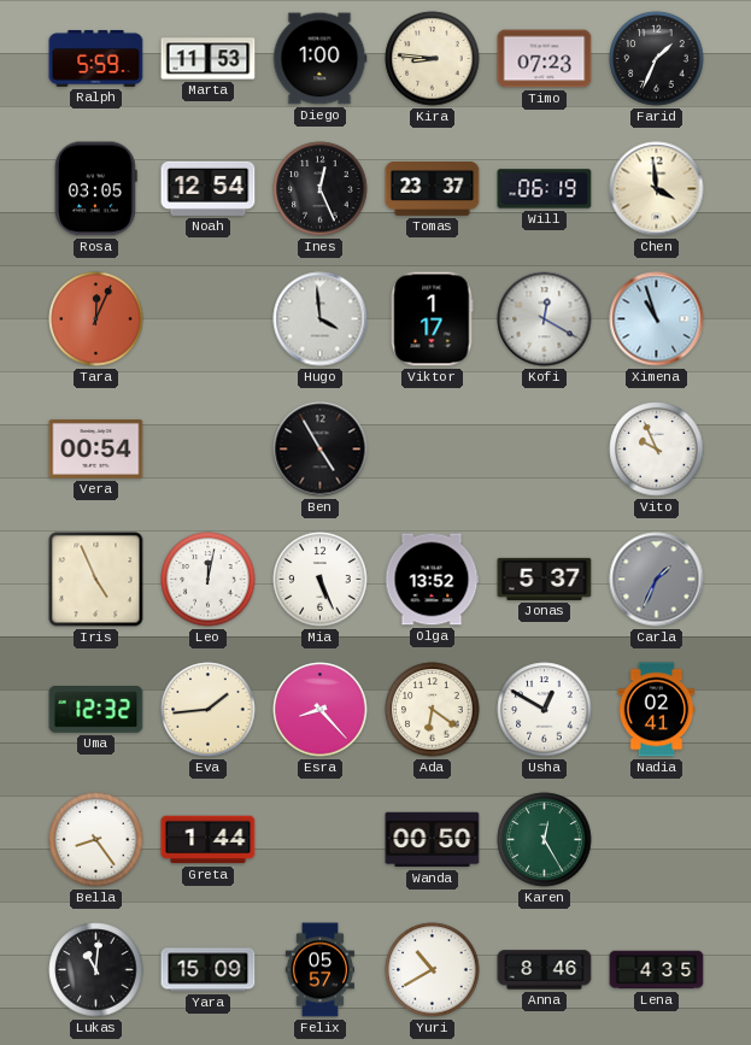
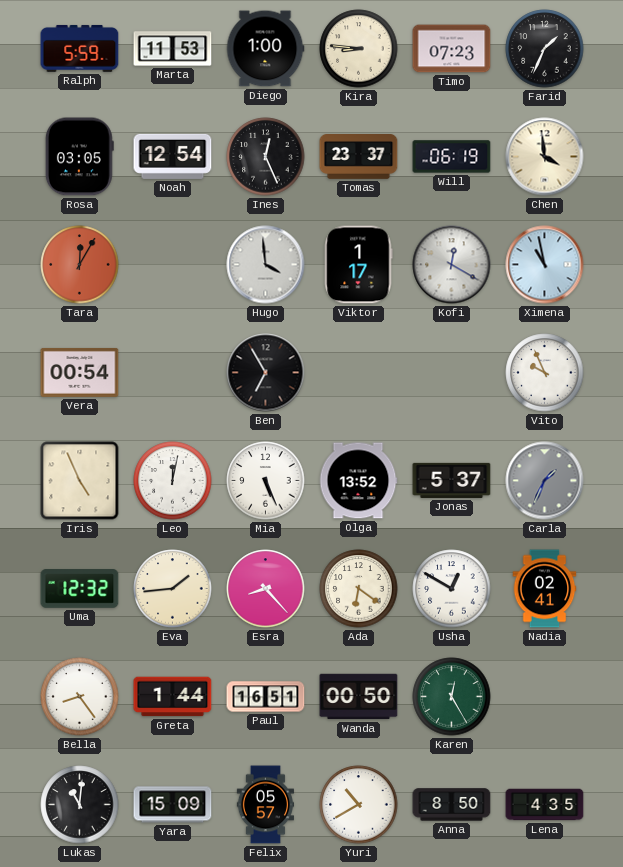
Tara: 12:04 -> 12:05
Ximena: 10:57 -> 10:58
Ben: 4:55 -> 6:55
Paul: none -> 16:51
Anna: 8:46 -> 8:50
